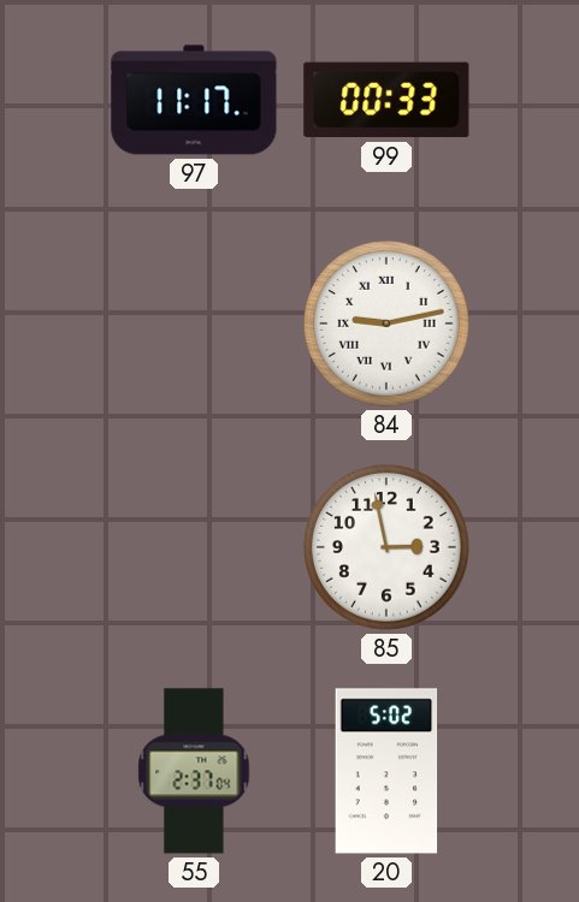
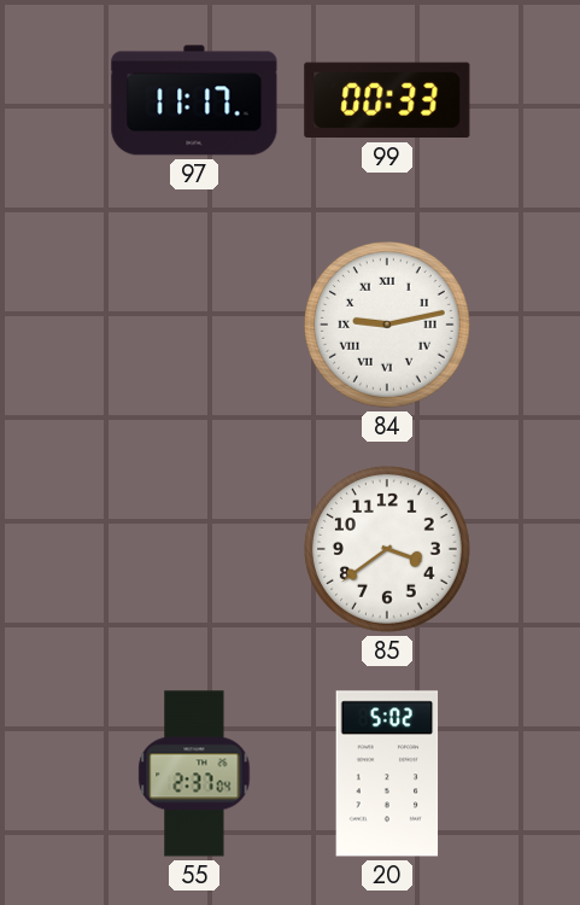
85: 2:58 -> 3:39
